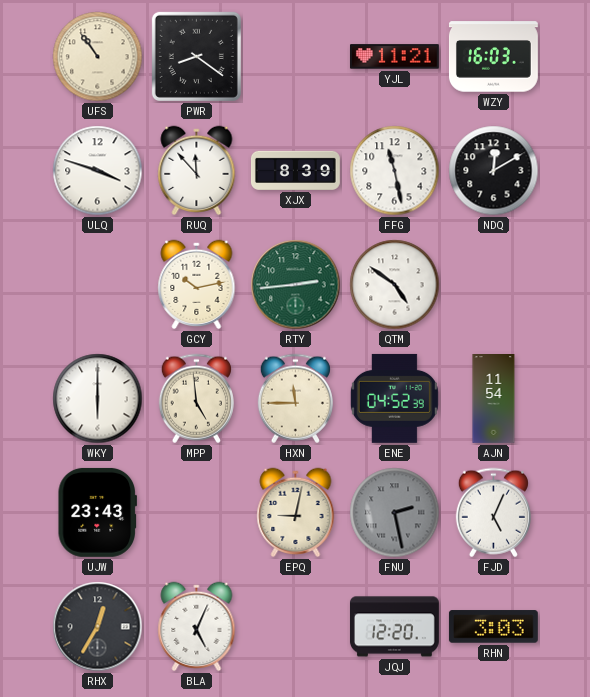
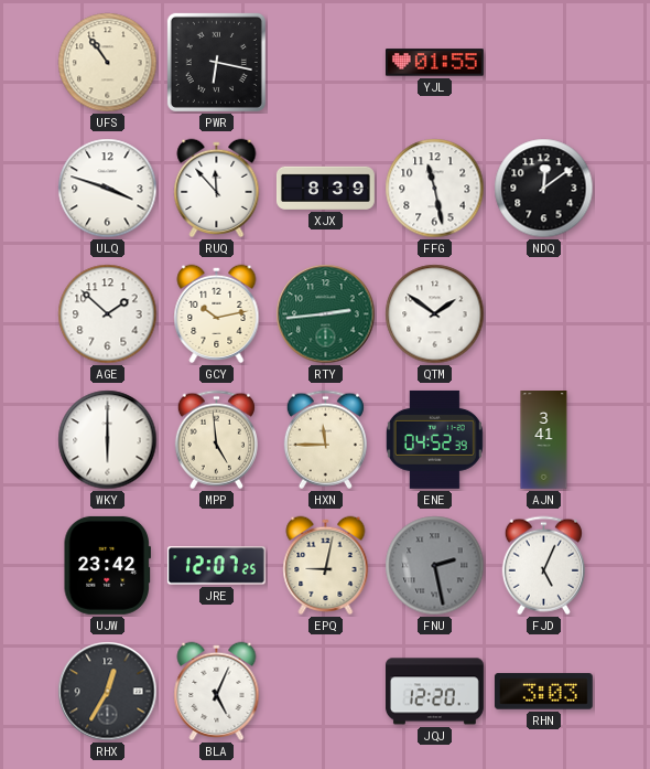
PWR: 8:21 -> 6:17
YJL: 11:21 -> 01:55
WZY: 16:03 -> none
NDQ: 12:10 -> 12:09
AGE: none -> 1:52
QTM: 4:51 -> 1:51
AJN: 11:54 -> 3:41
UJW: 23:43 -> 23:42
JRE: none -> 12:07
